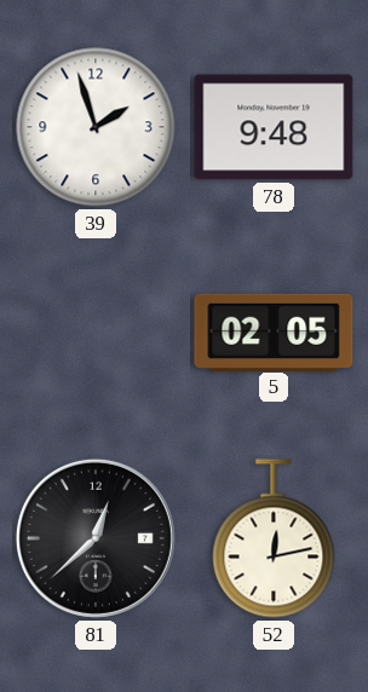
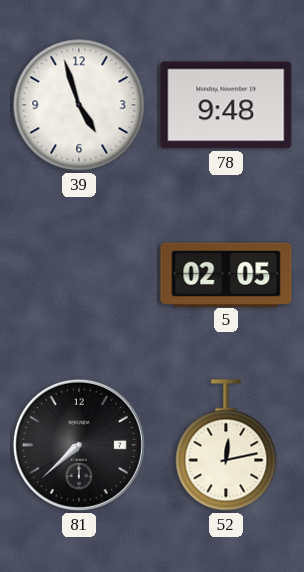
39: 1:57 -> 4:57
81: 12:38 -> 7:38
